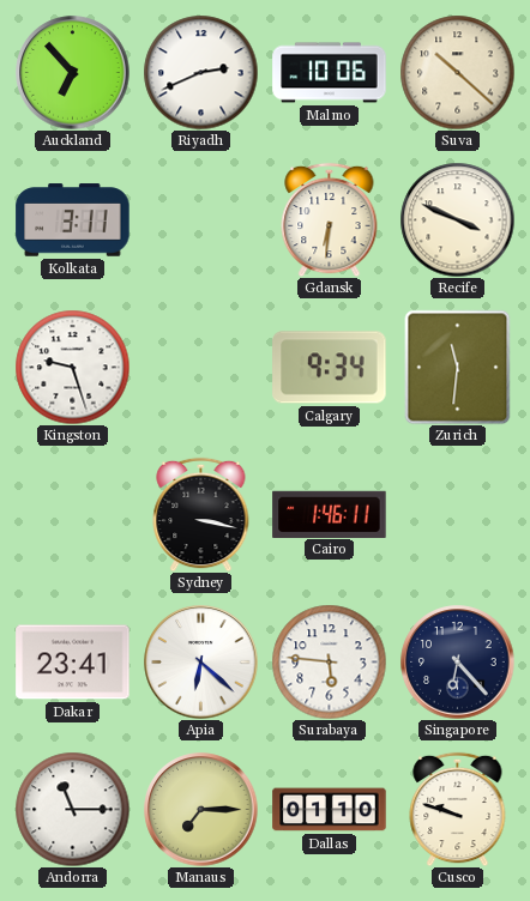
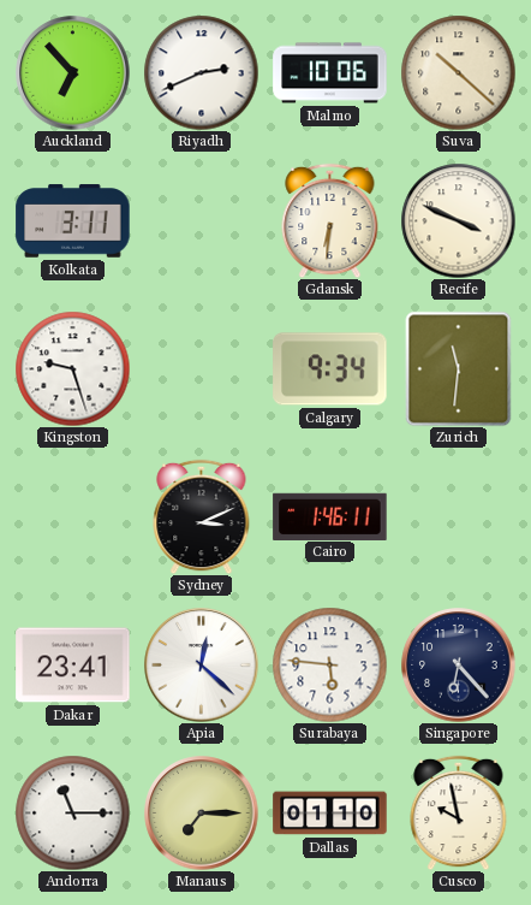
Sydney: 3:17 -> 3:11
Apia: 6:22 -> 12:22
Cusco: 9:48 -> 9:58
